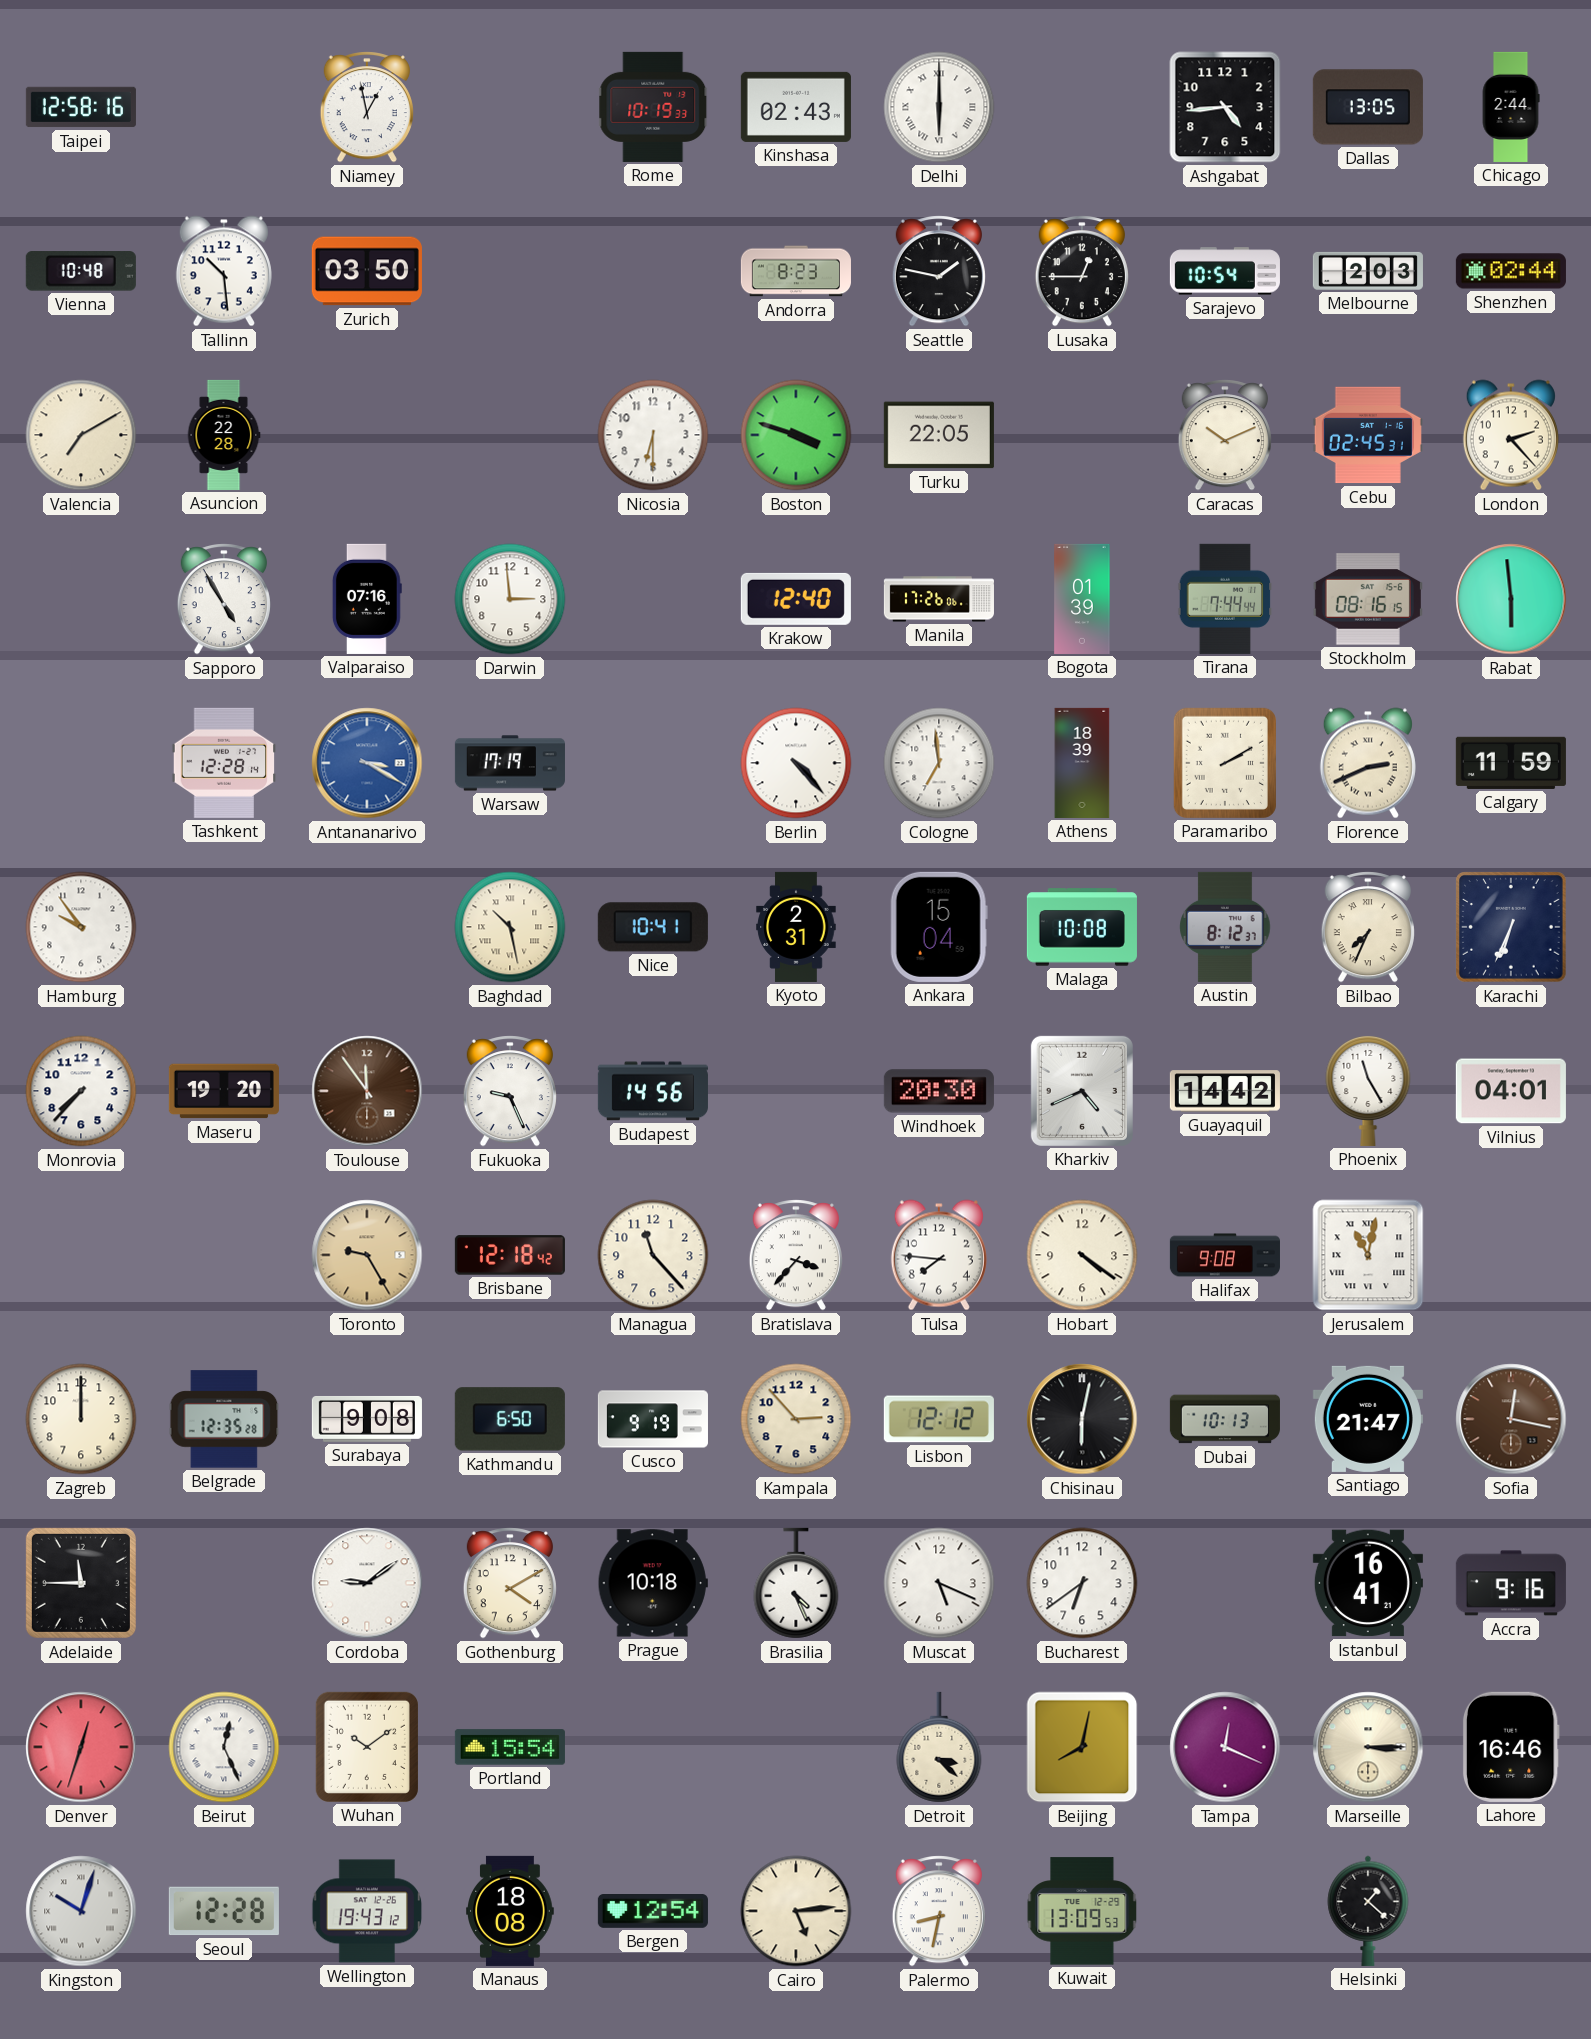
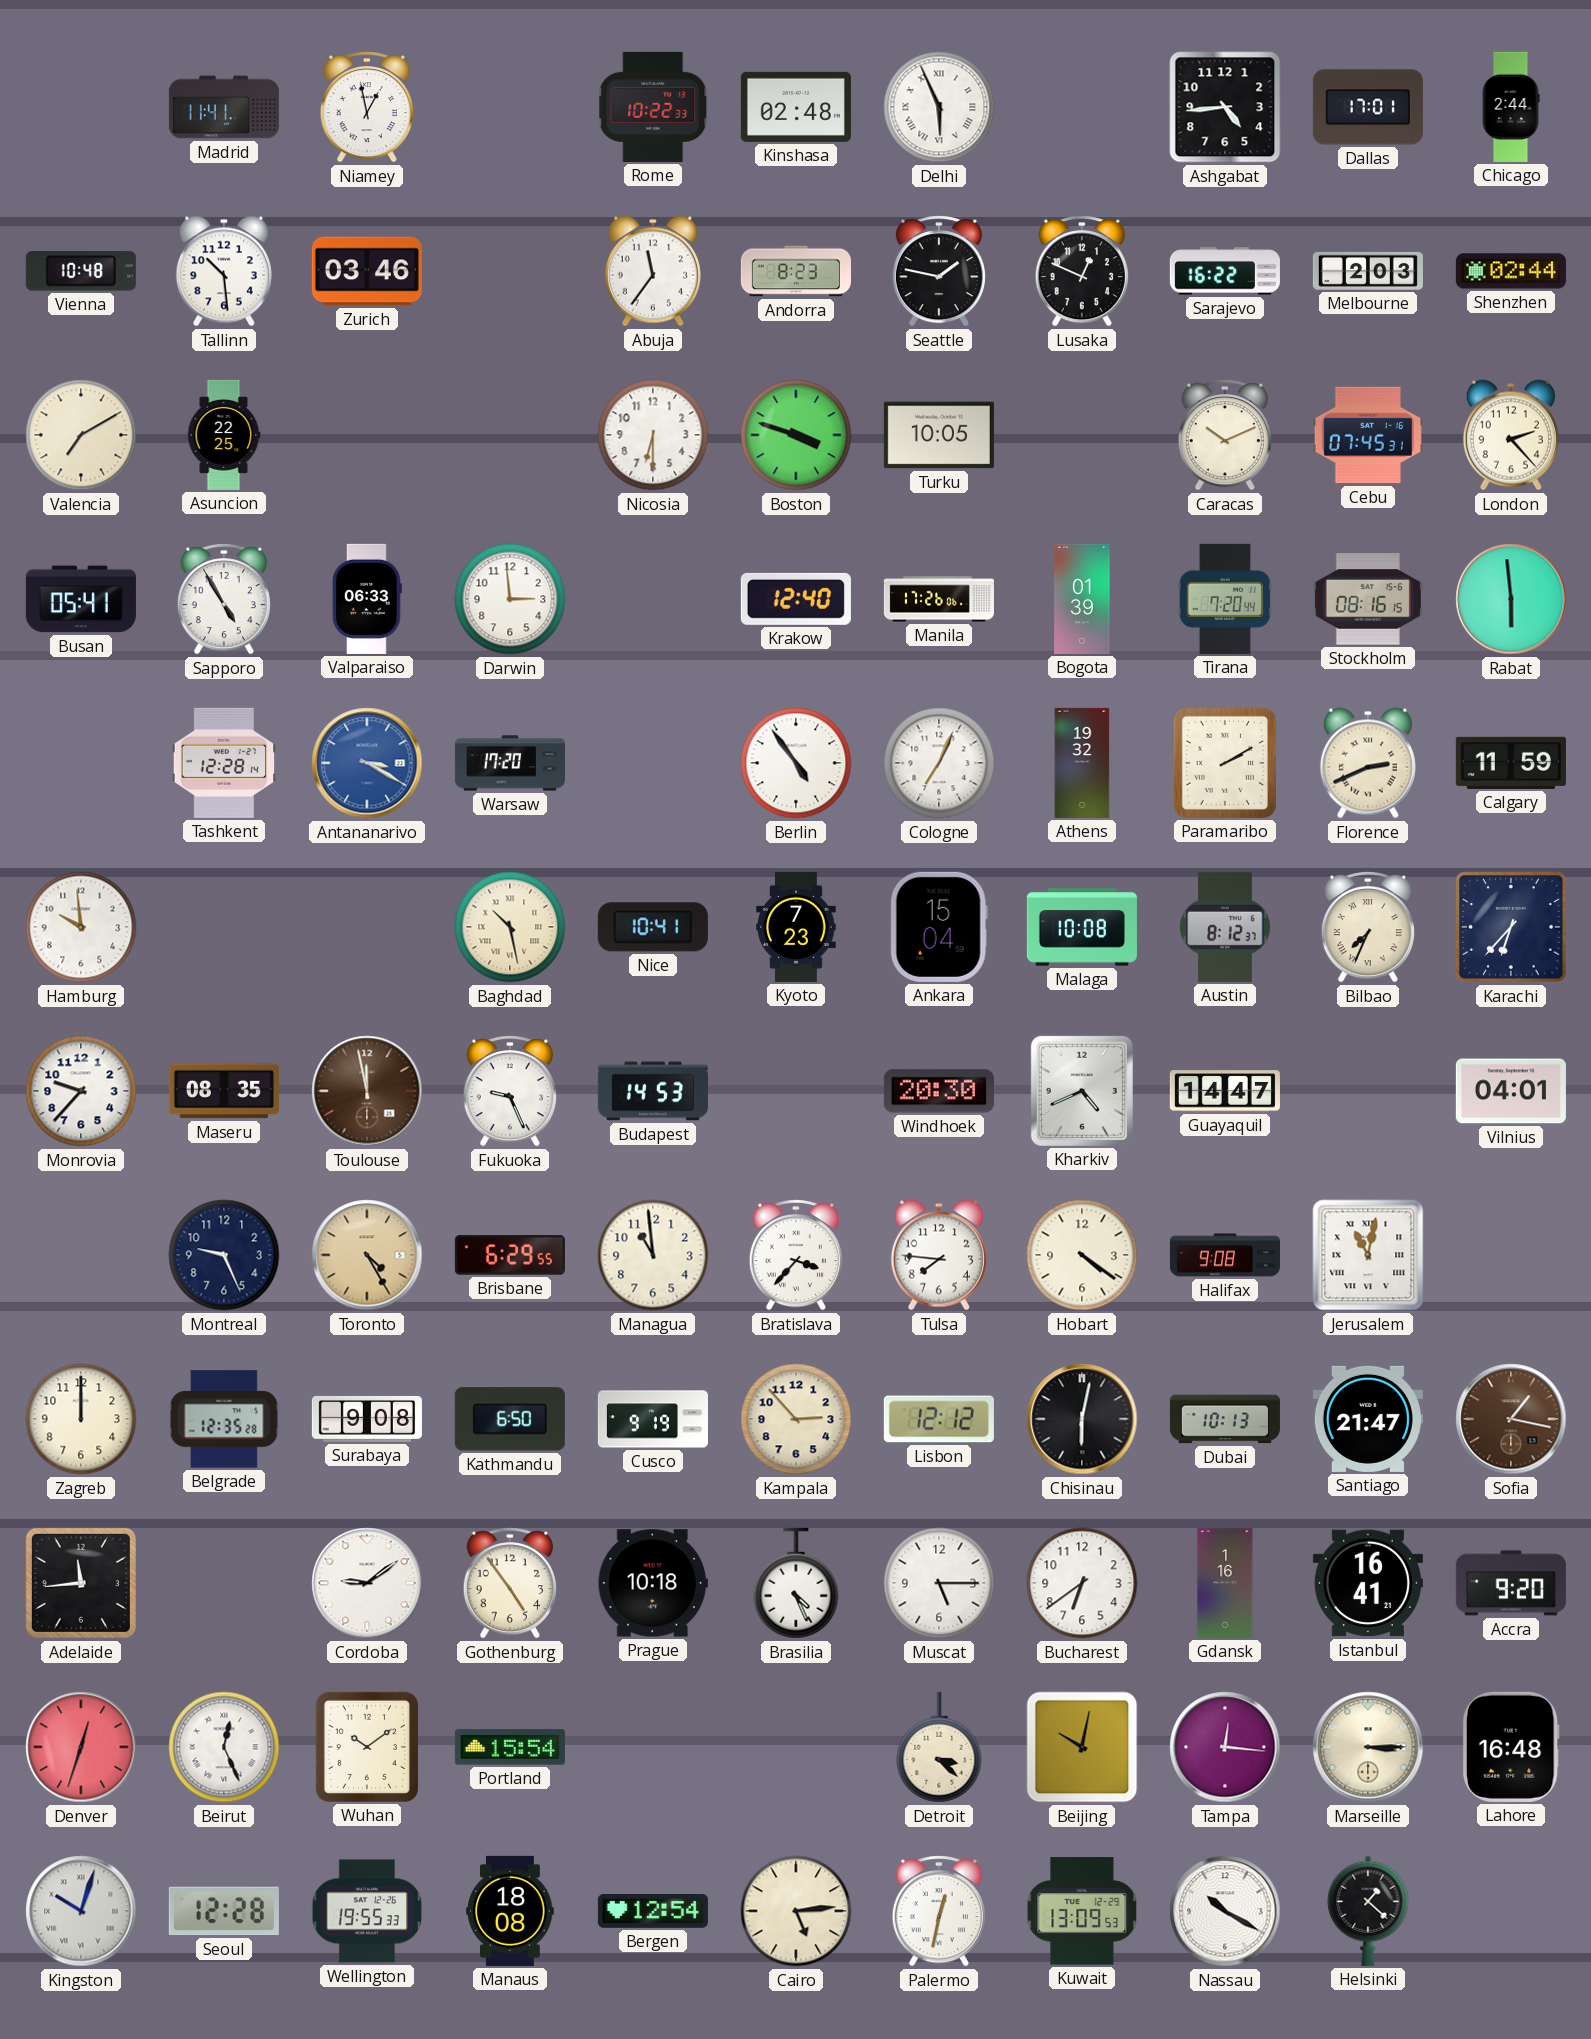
Taipei: 12:58 -> none
Madrid: none -> 11:41
Rome: 10:19 -> 10:22
Kinshasa: 02:43 -> 02:48
Delhi: 6:00 -> 5:56
Dallas: 13:05 -> 17:01
Zurich: 03:50 -> 03:46
Abuja: none -> 11:36
Lusaka: 12:45 -> 12:49
Sarajevo: 10:54 -> 16:22
Asuncion: 22:28 -> 22:25
Turku: 22:05 -> 10:05
Cebu: 02:45 -> 07:45
Busan: none -> 05:41
Valparaiso: 07:16 -> 06:33
Tirana: 7:44 -> 7:20
Warsaw: 17:19 -> 17:20
Berlin: 4:23 -> 4:54
Cologne: 6:59 -> 7:04
Athens: 18:39 -> 19:32
Hamburg: 9:54 -> 9:59
Kyoto: 2:31 -> 7:23
Karachi: 6:34 -> 6:37
Monrovia: 7:37 -> 9:37
Maseru: 19:20 -> 08:35
Toulouse: 11:54 -> 11:58
Budapest: 14:56 -> 14:53
Guayaquil: 14:42 -> 14:47
Phoenix: 11:25 -> none
Montreal: none -> 9:26
Toronto: 9:25 -> 4:25
Brisbane: 12:18 -> 6:29
Managua: 11:23 -> 10:59
Sofia: 12:17 -> 1:17
Adelaide: 11:45 -> 11:44
Gothenburg: 4:10 -> 4:54
Muscat: 5:19 -> 5:15
Gdansk: none -> 1:16
Accra: 9:16 -> 9:20
Beijing: 8:02 -> 10:02
Tampa: 12:19 -> 12:16
Lahore: 16:46 -> 16:48
Wellington: 19:43 -> 19:55
Palermo: 8:32 -> 12:32
Nassau: none -> 10:20
